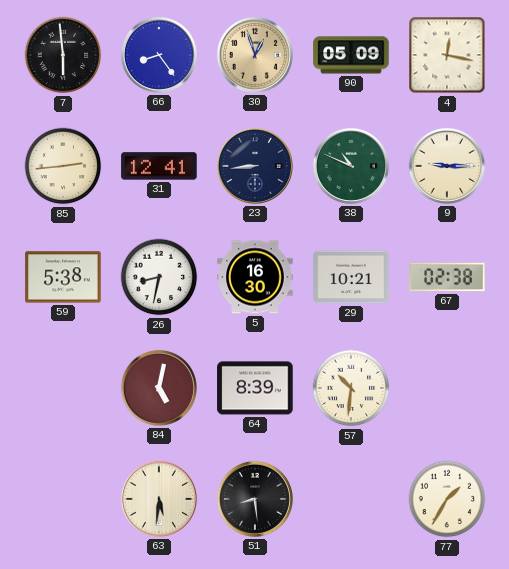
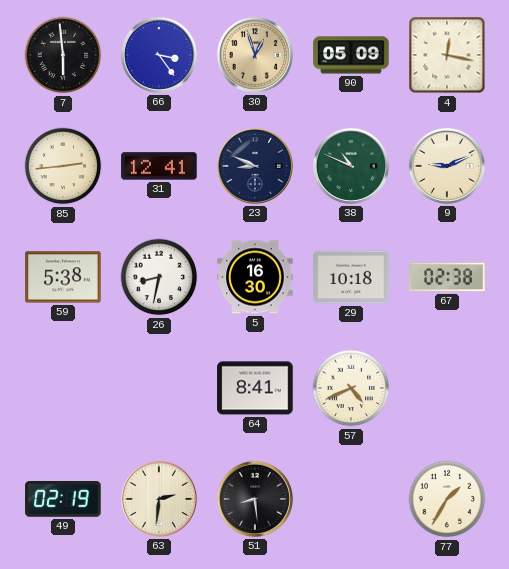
66: 8:24 -> 3:24
23: 8:44 -> 8:49
9: 9:15 -> 9:11
29: 10:21 -> 10:18
84: 5:02 -> none
64: 8:39 -> 8:41
57: 10:31 -> 4:41
49: none -> 02:19
63: 5:31 -> 2:31
